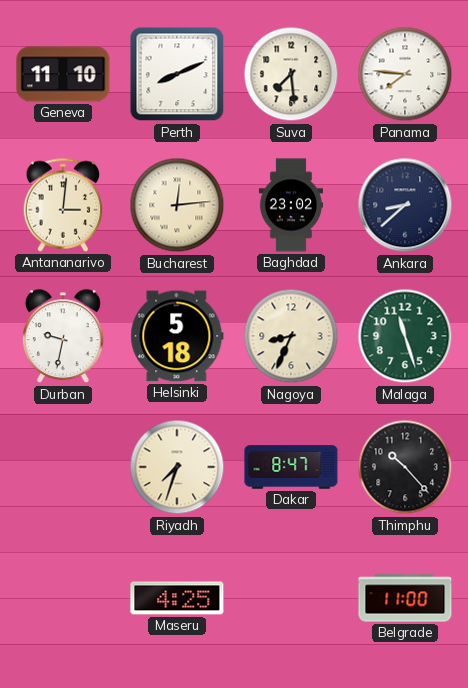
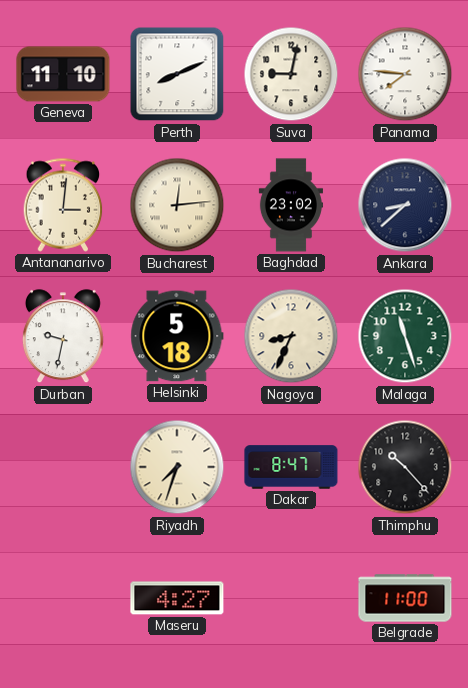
Suva: 7:29 -> 9:02
Maseru: 4:25 -> 4:27
